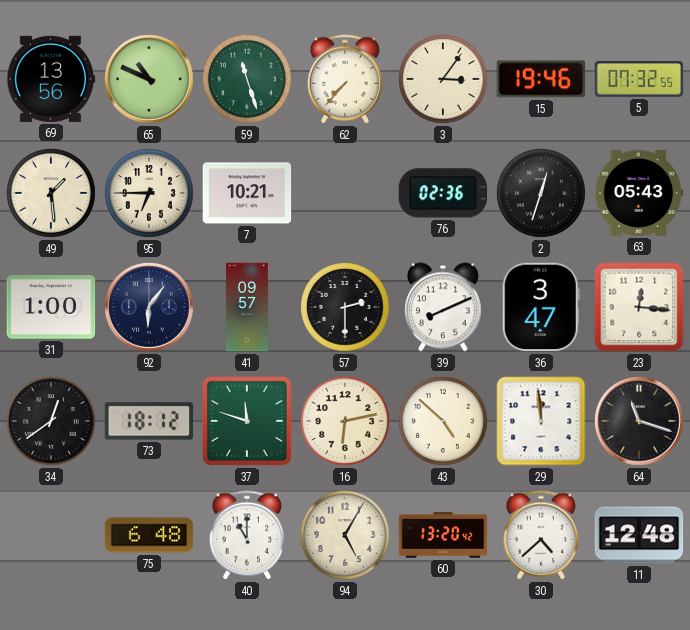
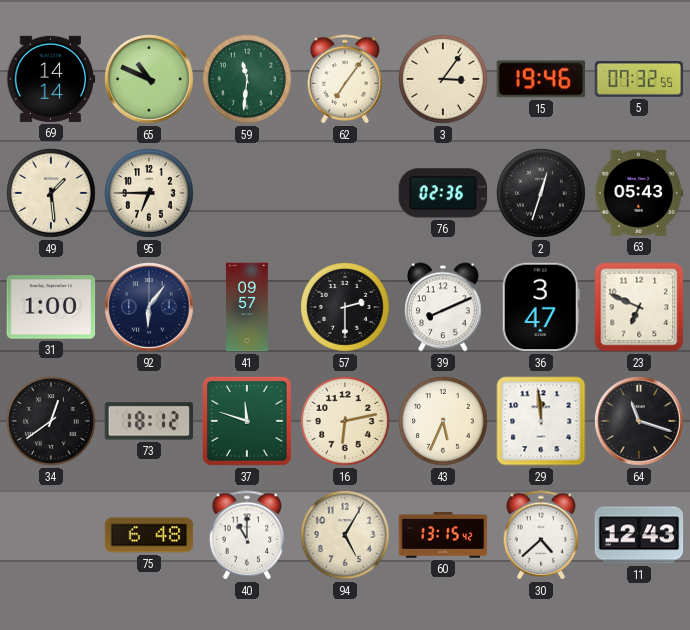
69: 13:56 -> 14:14
59: 11:27 -> 11:31
62: 7:37 -> 7:06
7: 10:21 -> none
23: 12:16 -> 6:49
43: 4:52 -> 5:34
60: 13:20 -> 13:15
11: 12:48 -> 12:43
